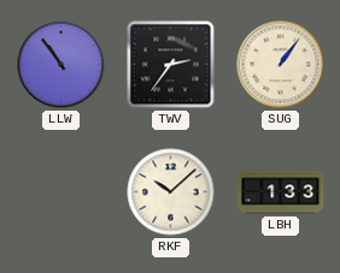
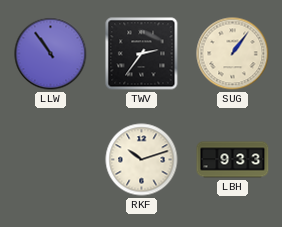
RKF: 10:08 -> 10:12
LBH: 1:33 -> 9:33
